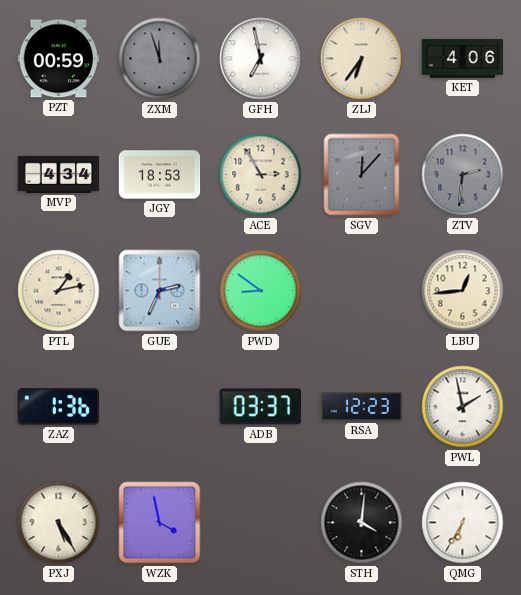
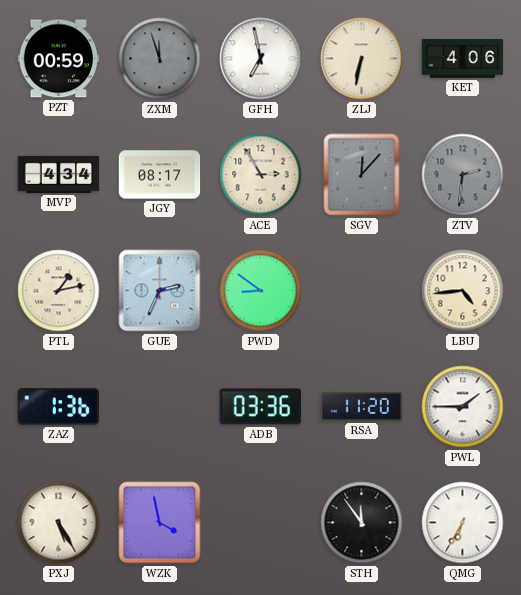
ZLJ: 6:36 -> 6:32
JGY: 18:53 -> 08:17
LBU: 12:44 -> 4:44
ADB: 03:37 -> 03:36
RSA: 12:23 -> 11:20
PWL: 1:58 -> 1:45
STH: 4:01 -> 11:54
